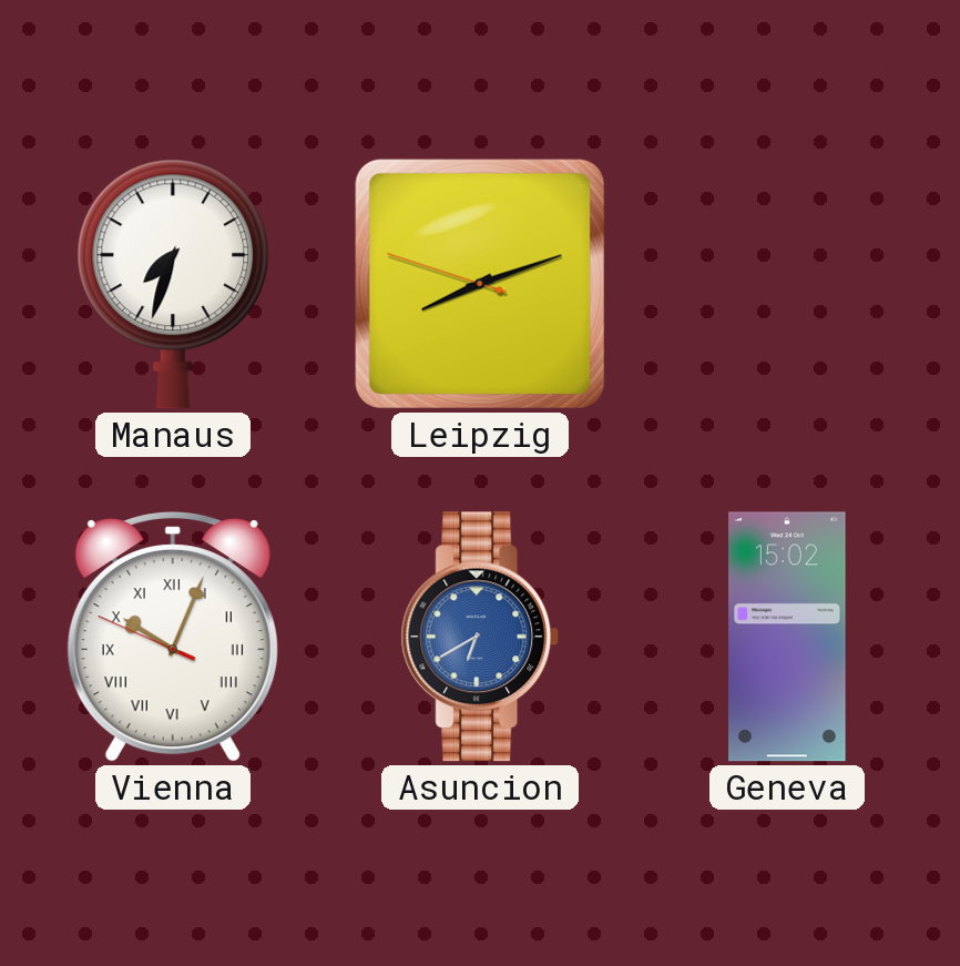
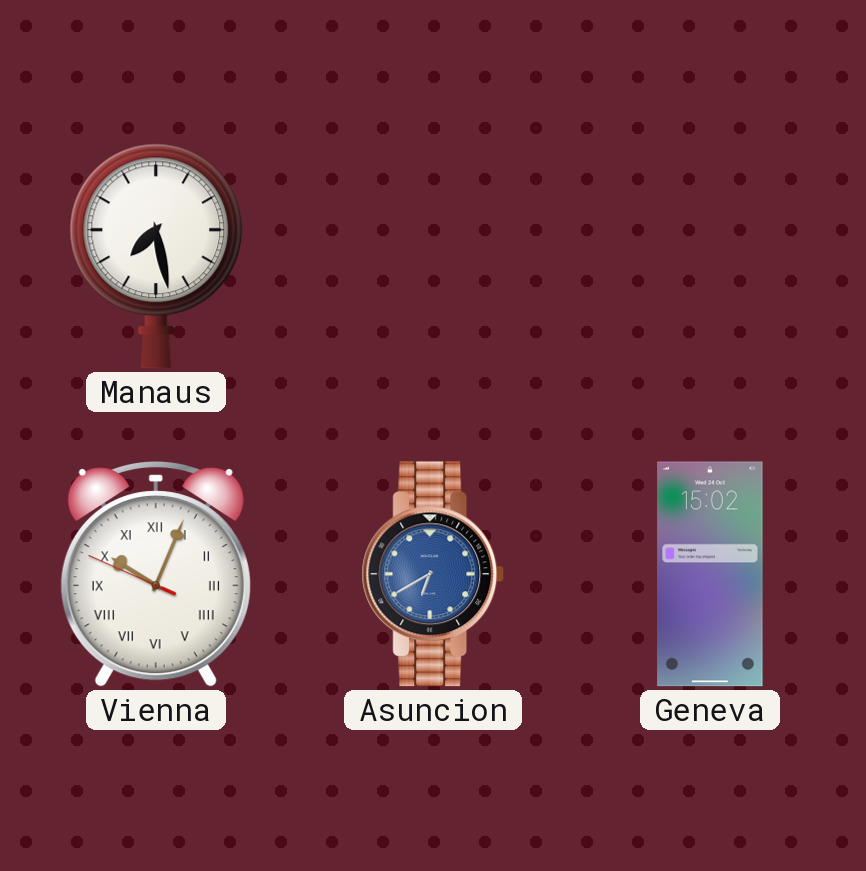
Manaus: 7:33 -> 7:28
Leipzig: 8:11 -> none
